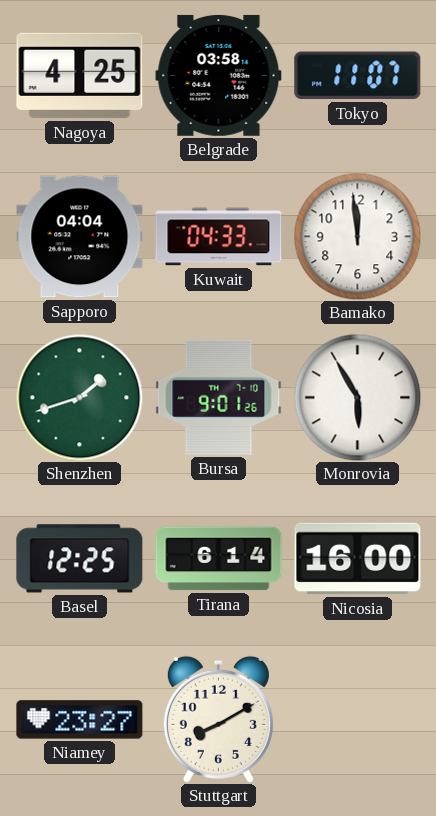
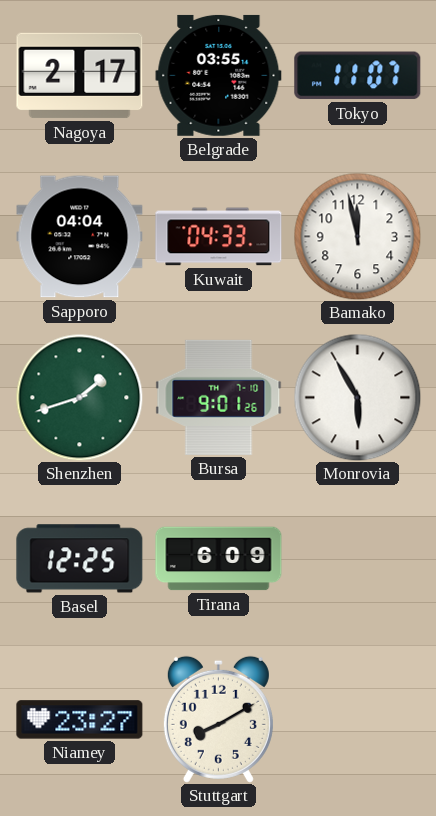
Nagoya: 4:25 -> 2:17
Belgrade: 03:58 -> 03:55
Bamako: 11:59 -> 11:58
Tirana: 6:14 -> 6:09
Nicosia: 16:00 -> none
